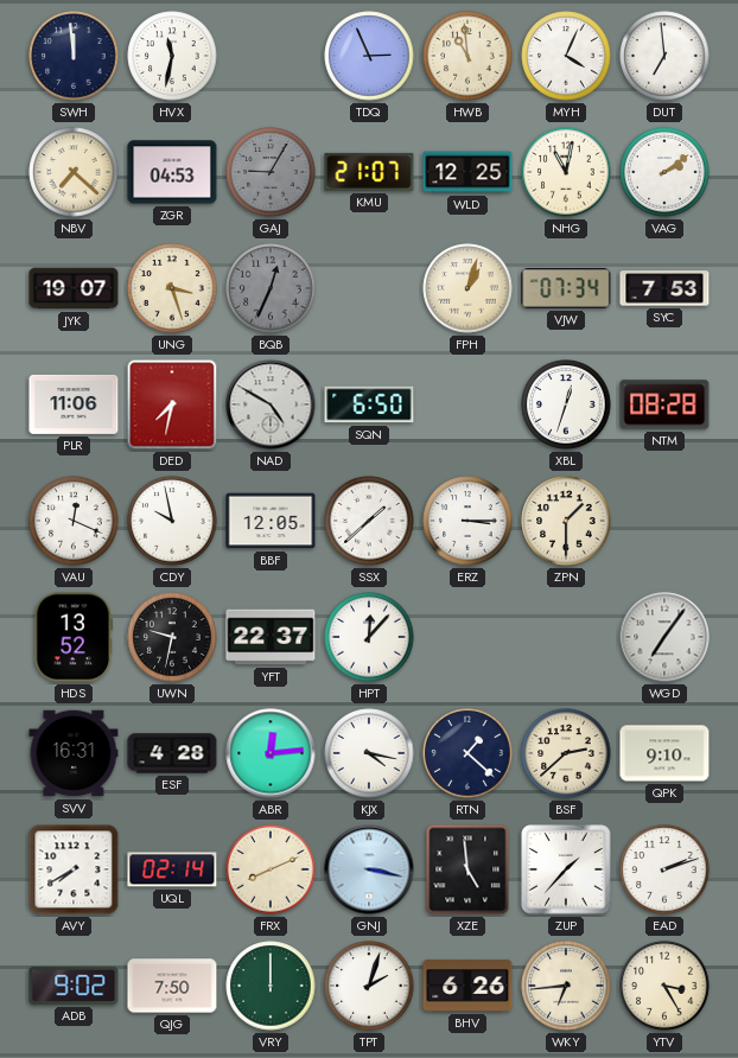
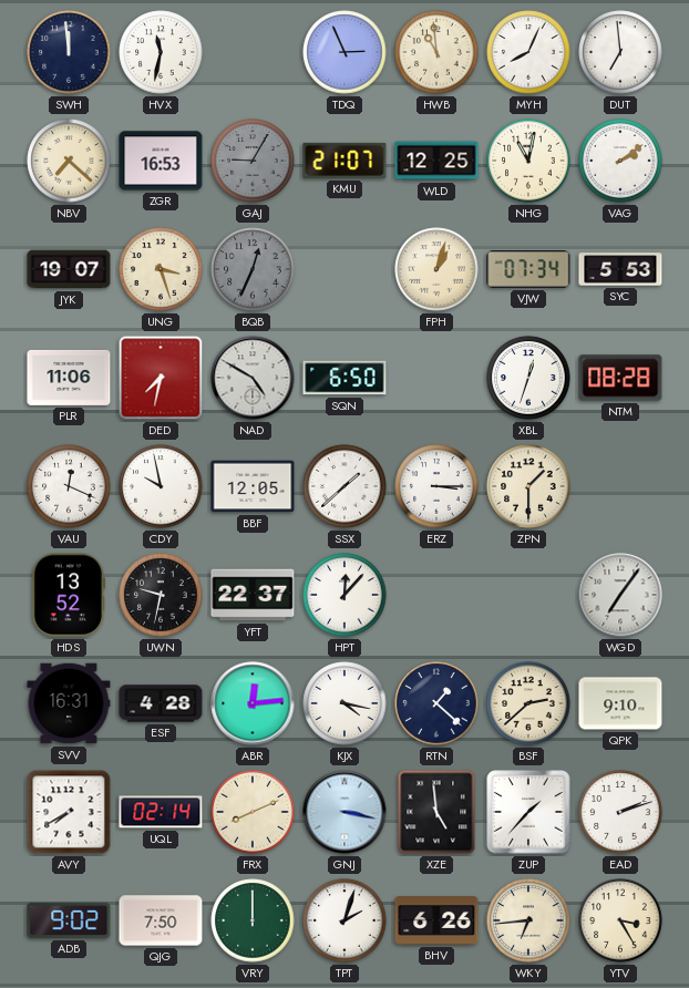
MYH: 4:04 -> 8:04
ZGR: 04:53 -> 16:53
SYC: 7:53 -> 5:53
